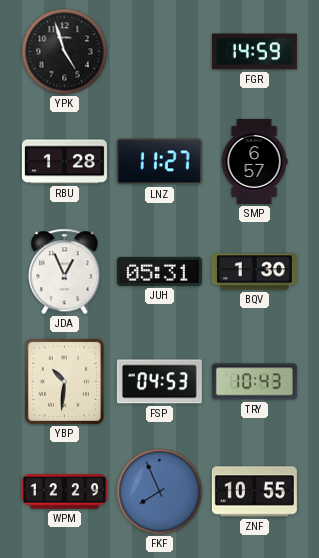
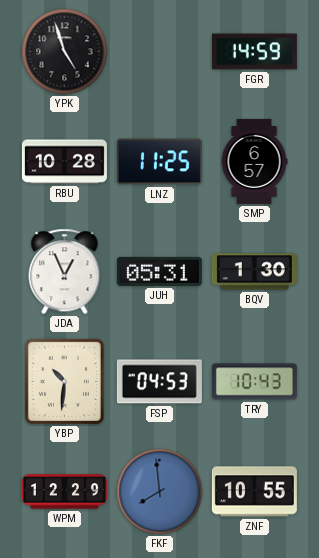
RBU: 1:28 -> 10:28
LNZ: 11:27 -> 11:25
FKF: 7:56 -> 7:59
